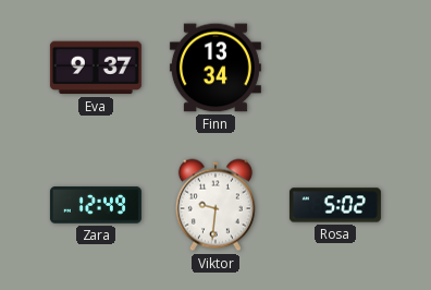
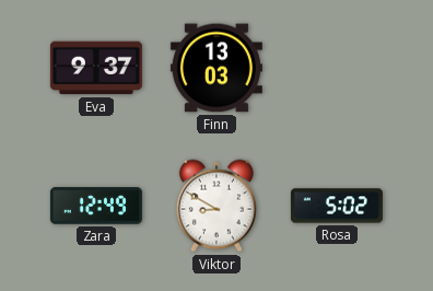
Finn: 13:34 -> 13:03
Viktor: 9:31 -> 8:50
